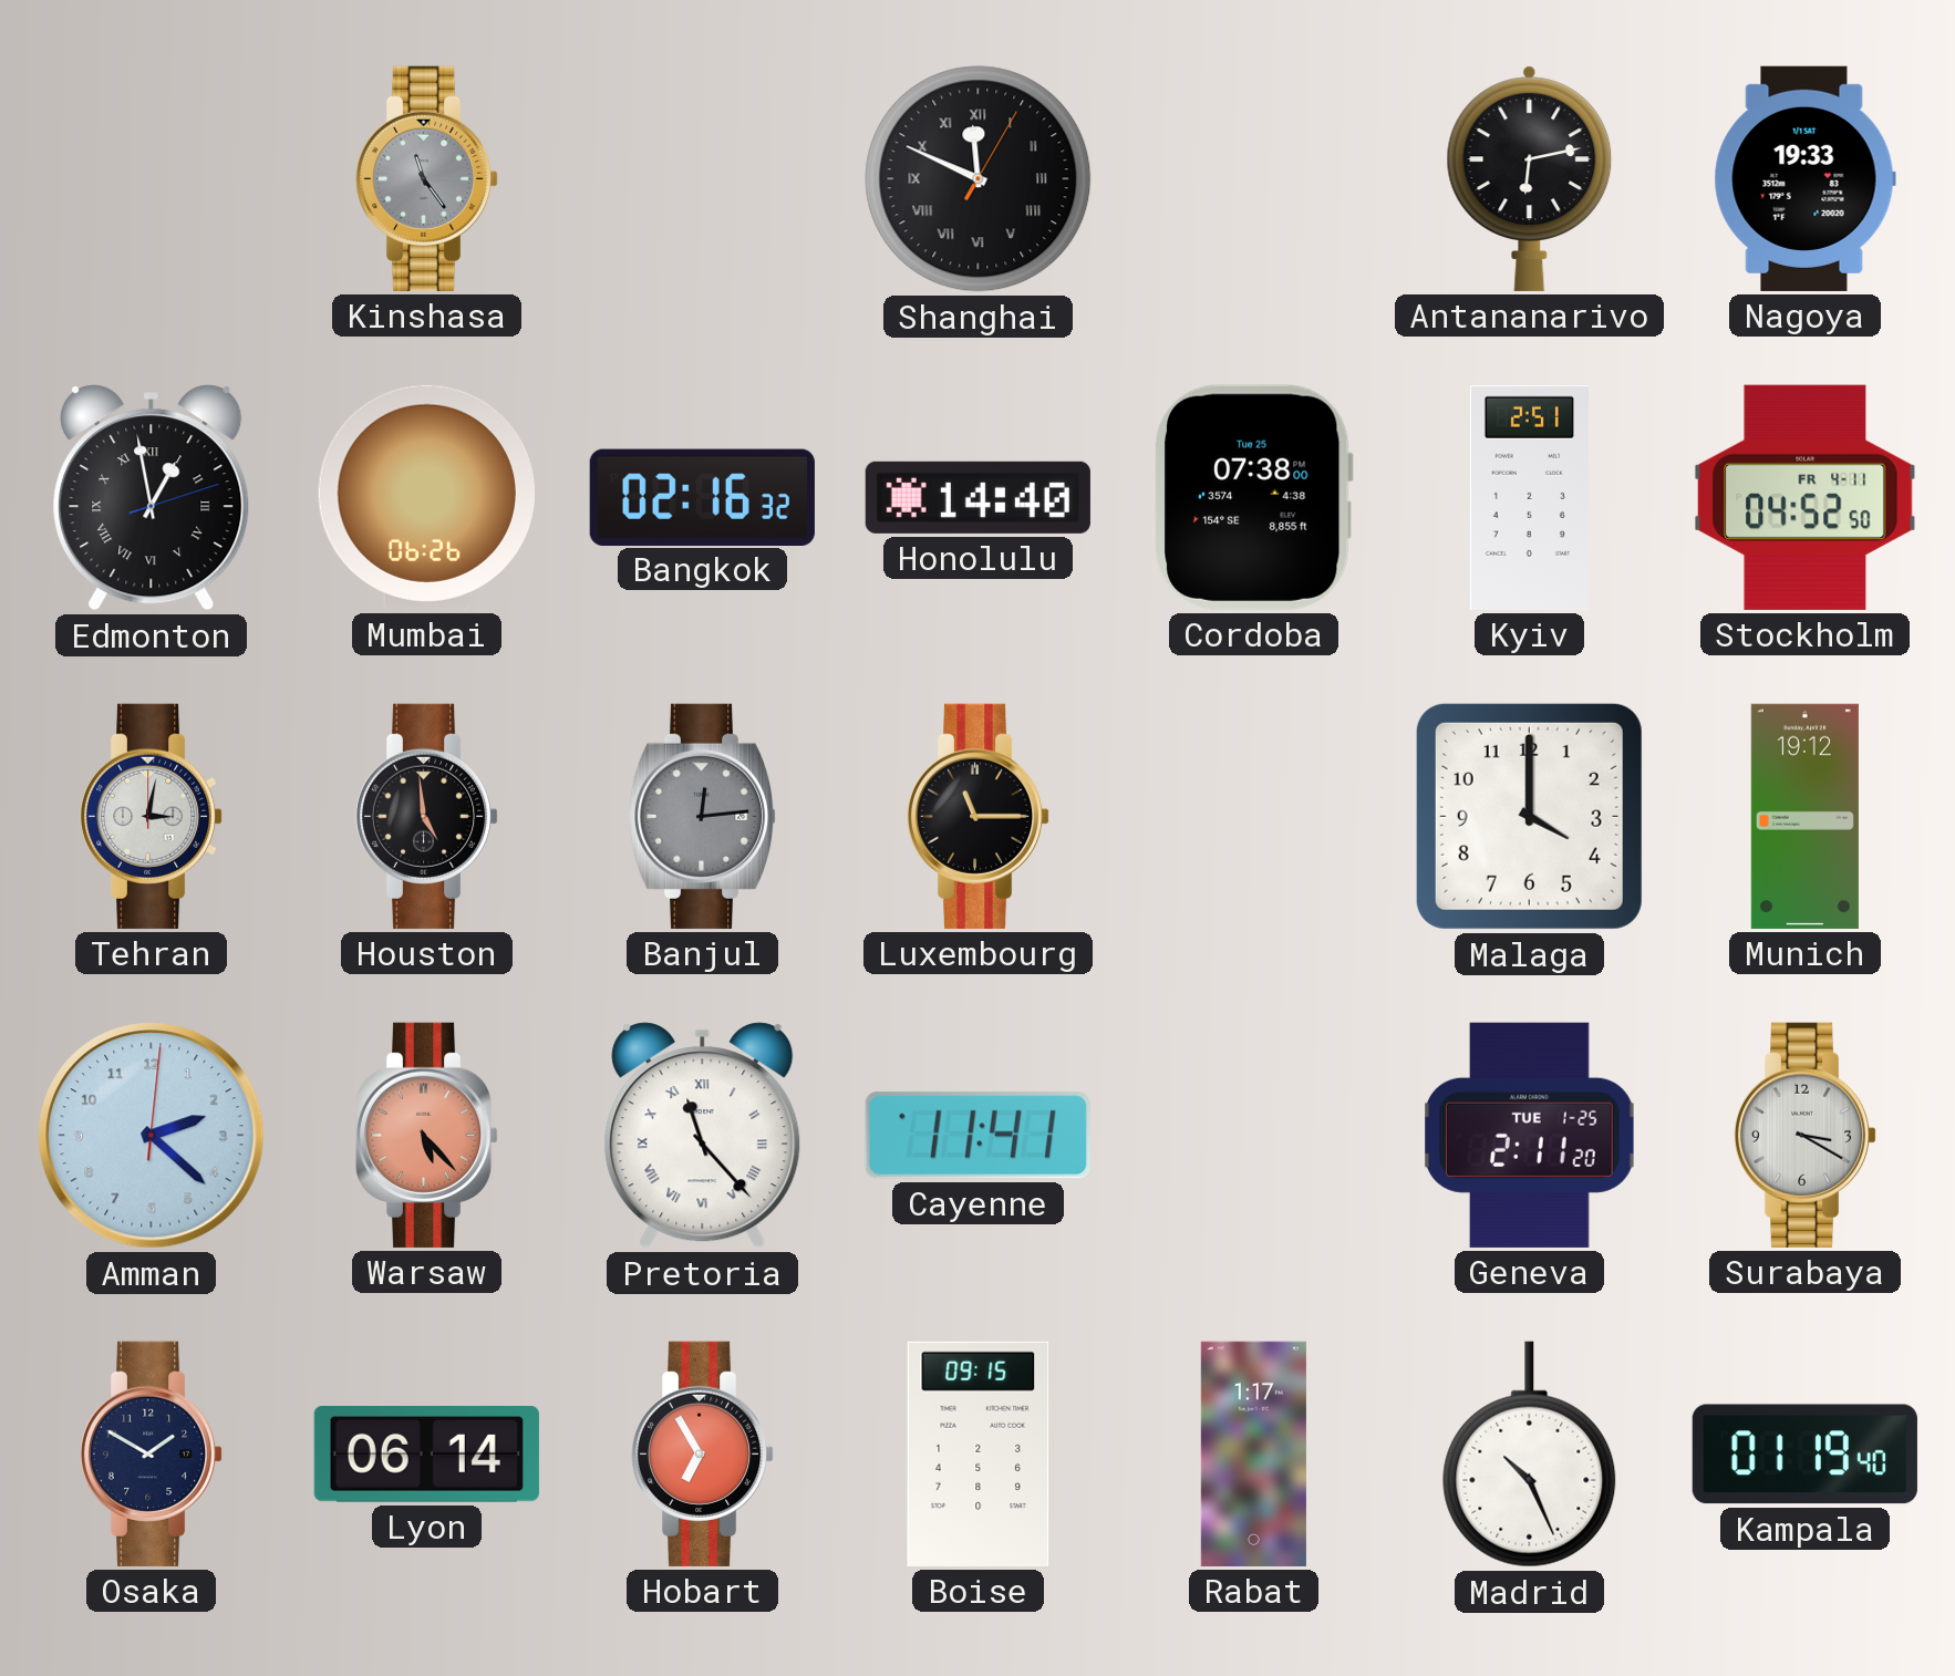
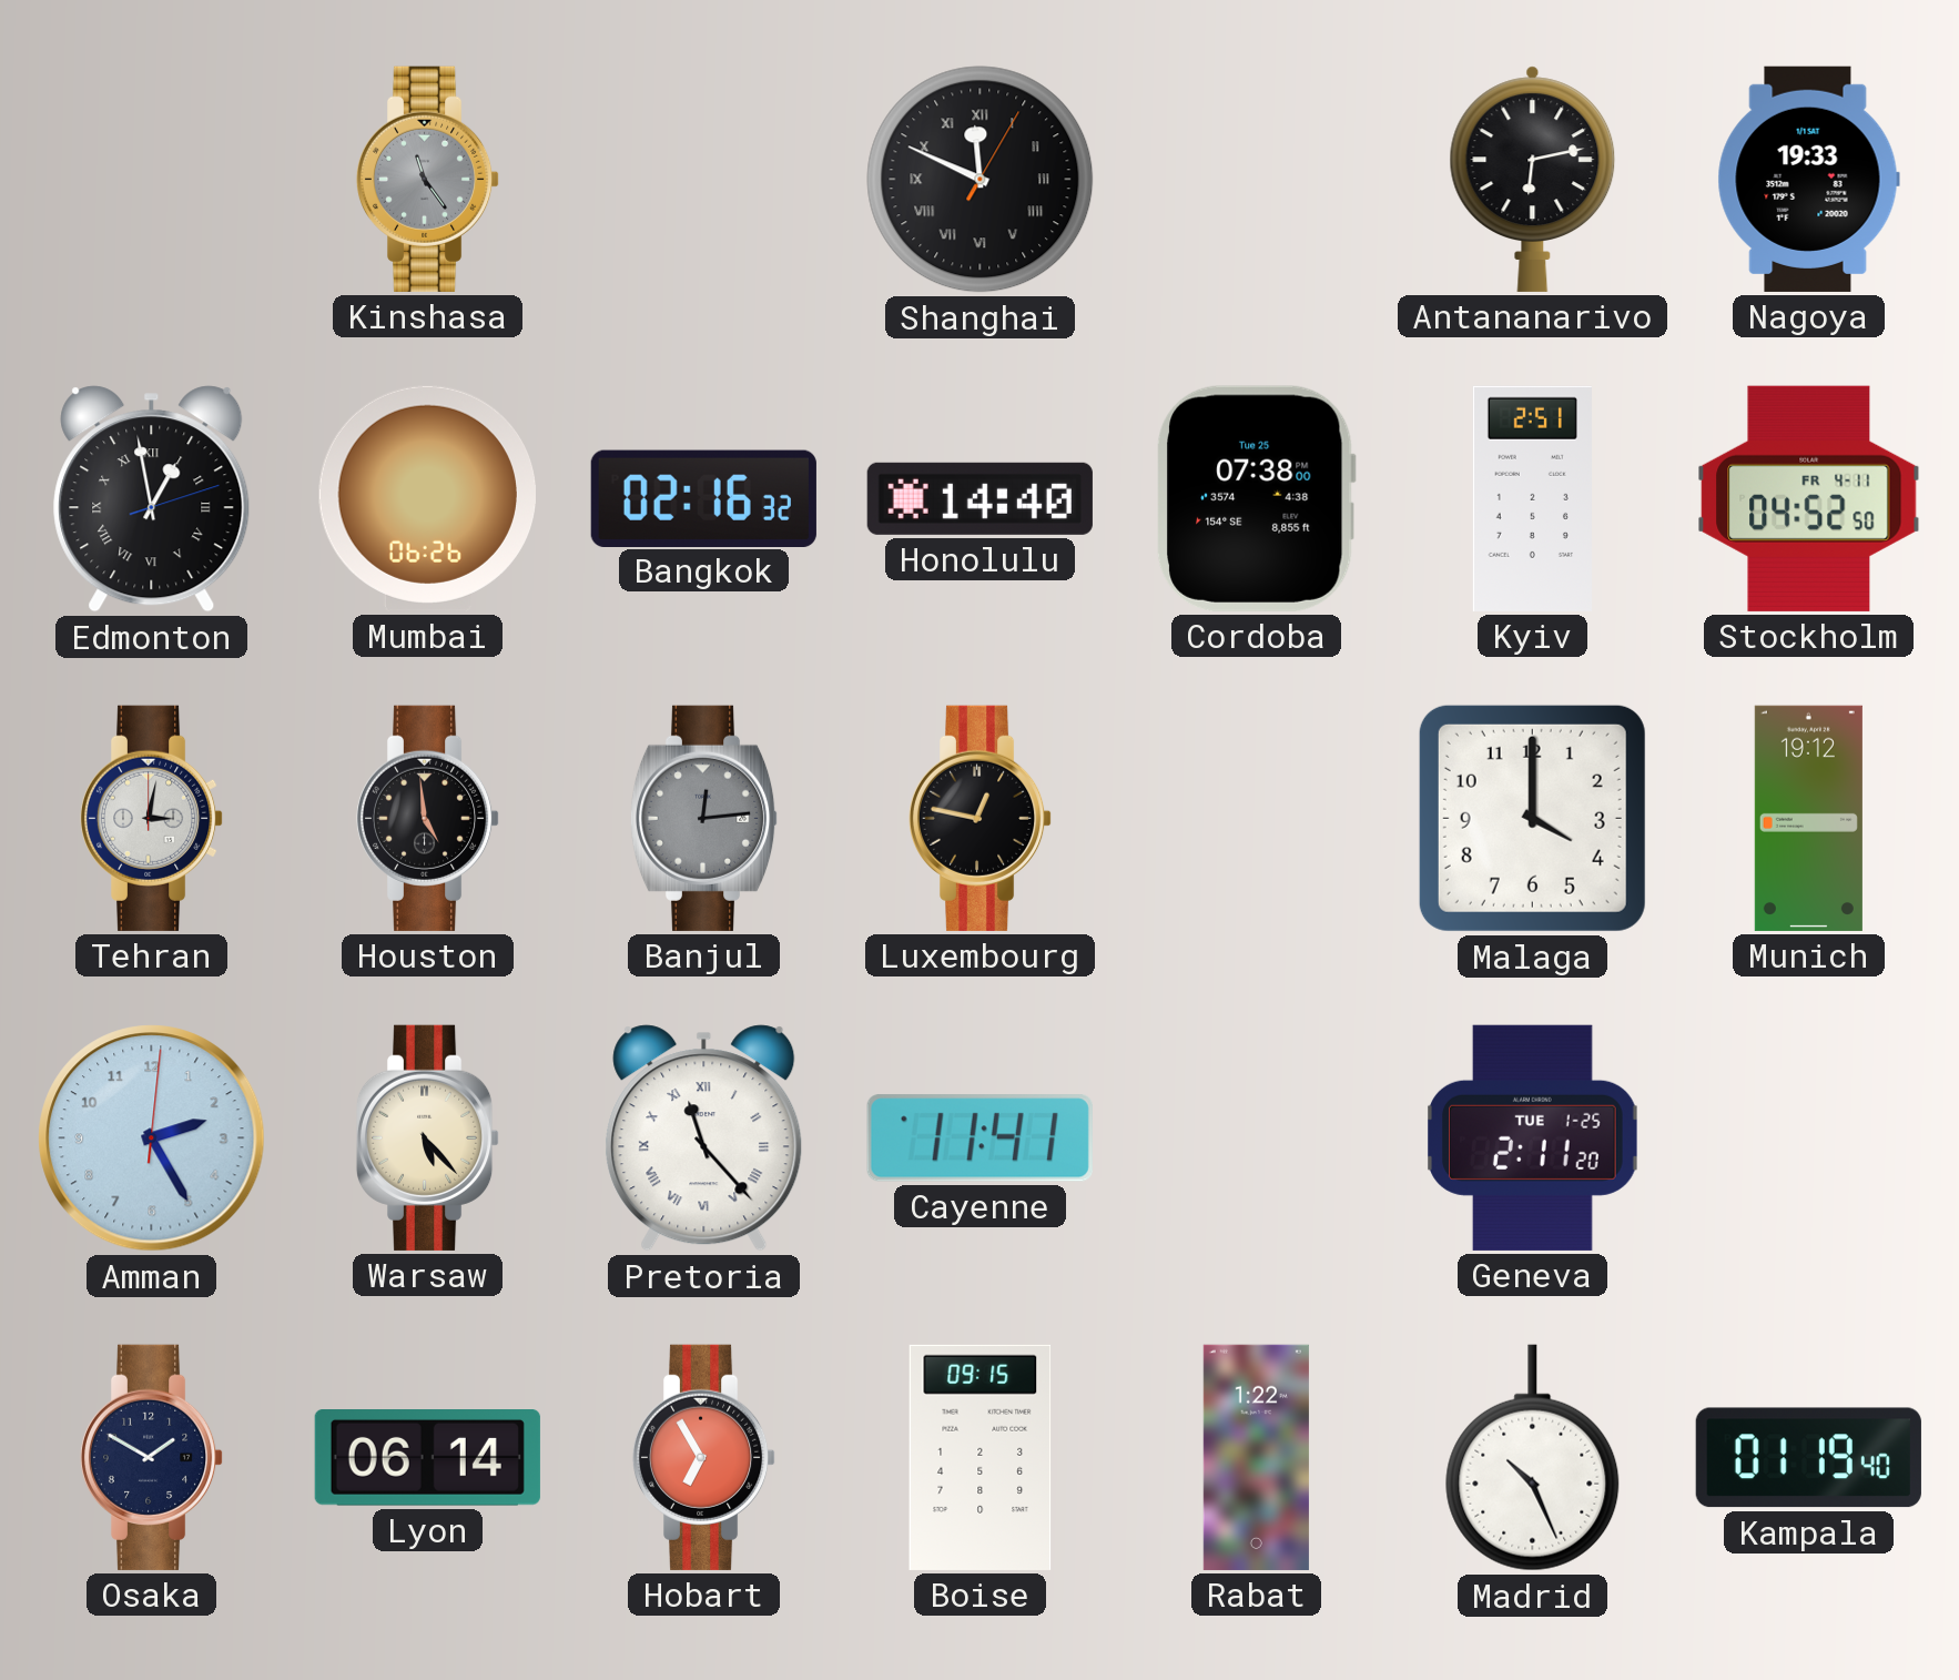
Luxembourg: 11:15 -> 12:47
Amman: 2:22 -> 2:25
Warsaw dial: salmon -> cream
Surabaya: 3:20 -> none
Rabat: 1:17 -> 1:22
